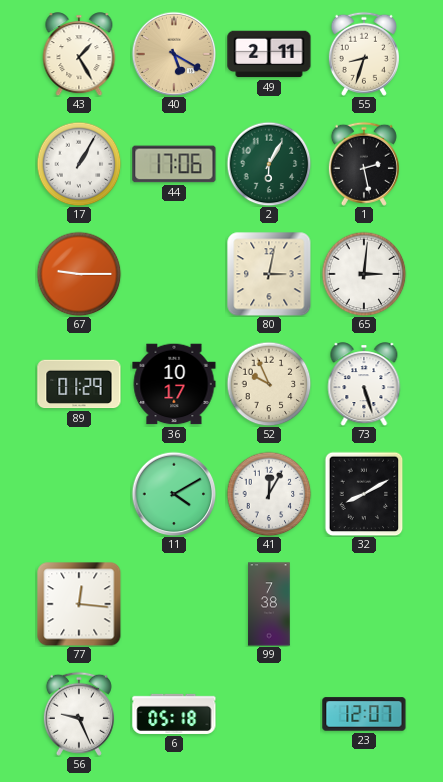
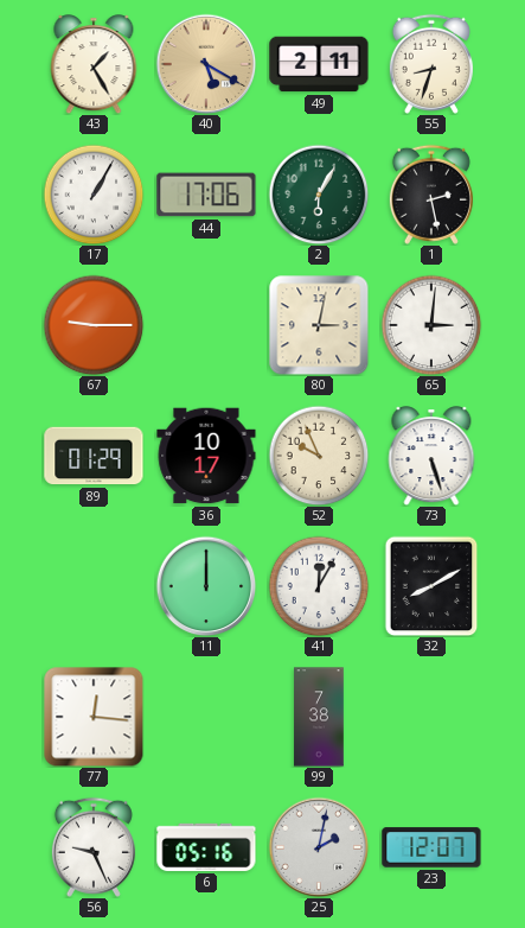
11: 4:10 -> 12:00
6: 05:18 -> 05:16
25: none -> 2:02
